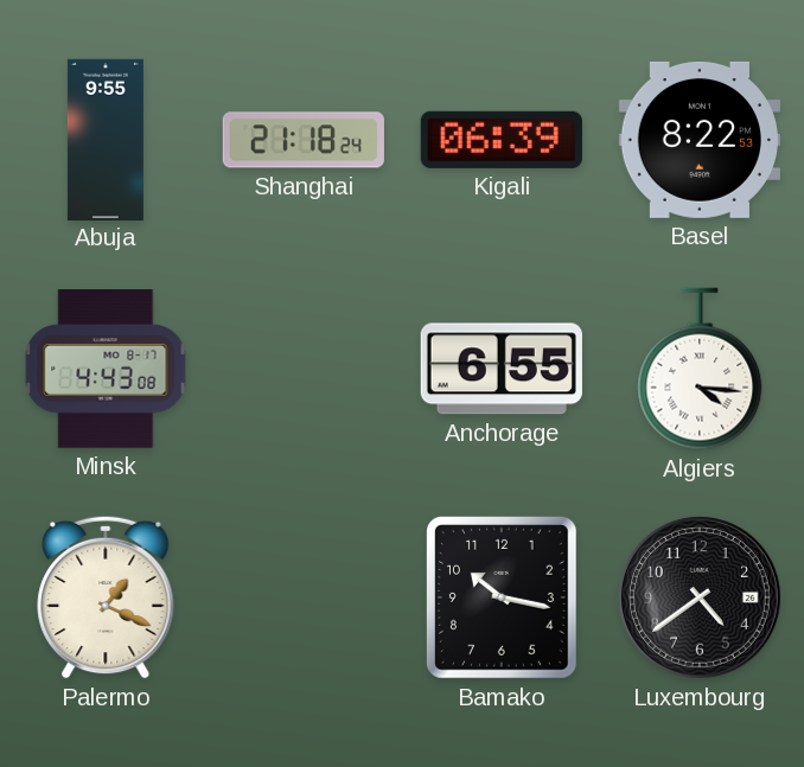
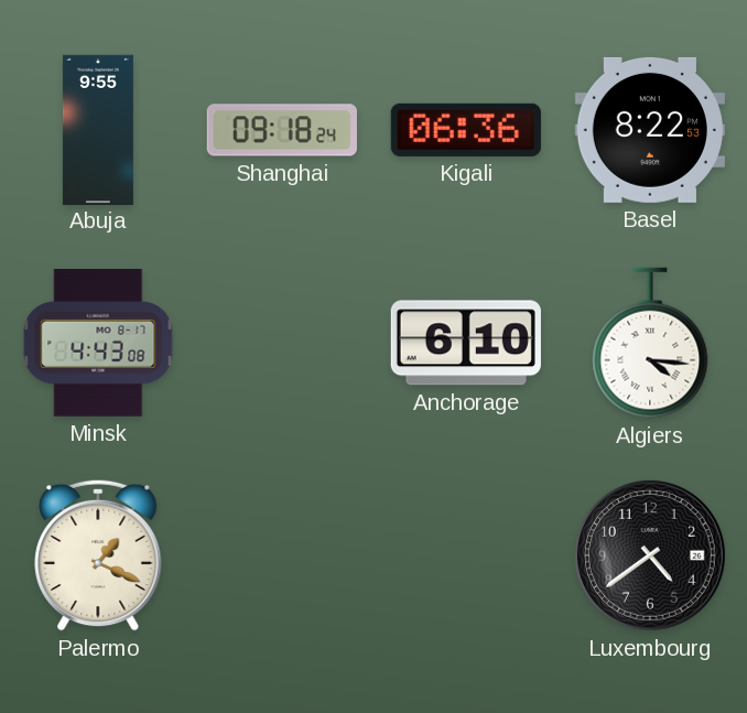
Shanghai: 21:18 -> 09:18
Kigali: 06:39 -> 06:36
Anchorage: 6:55 -> 6:10
Bamako: 10:17 -> none
